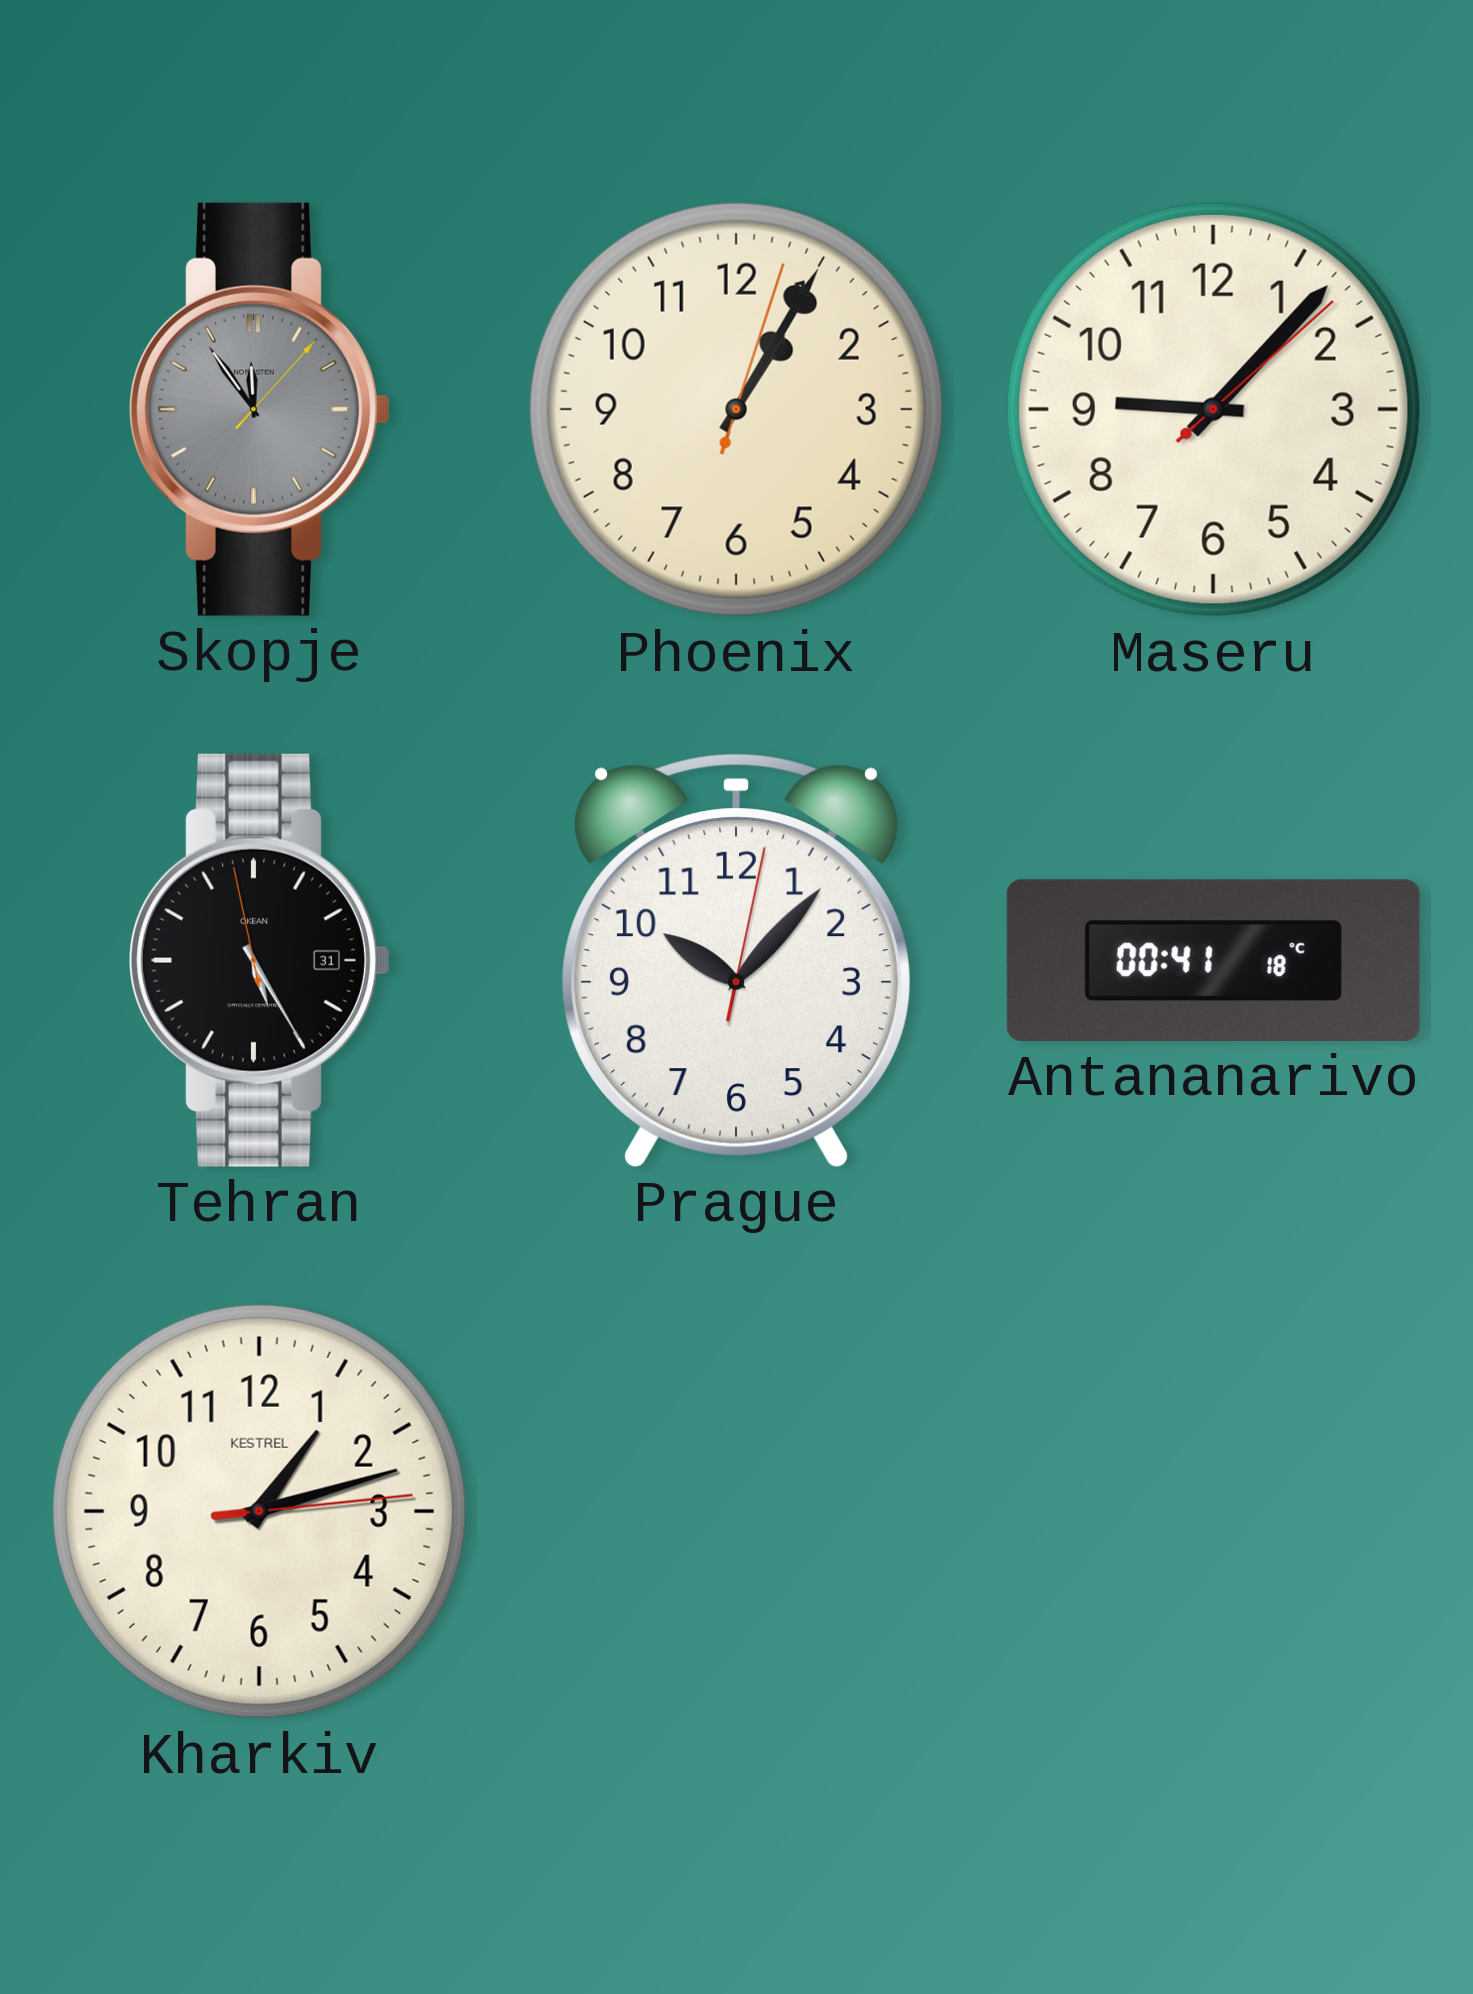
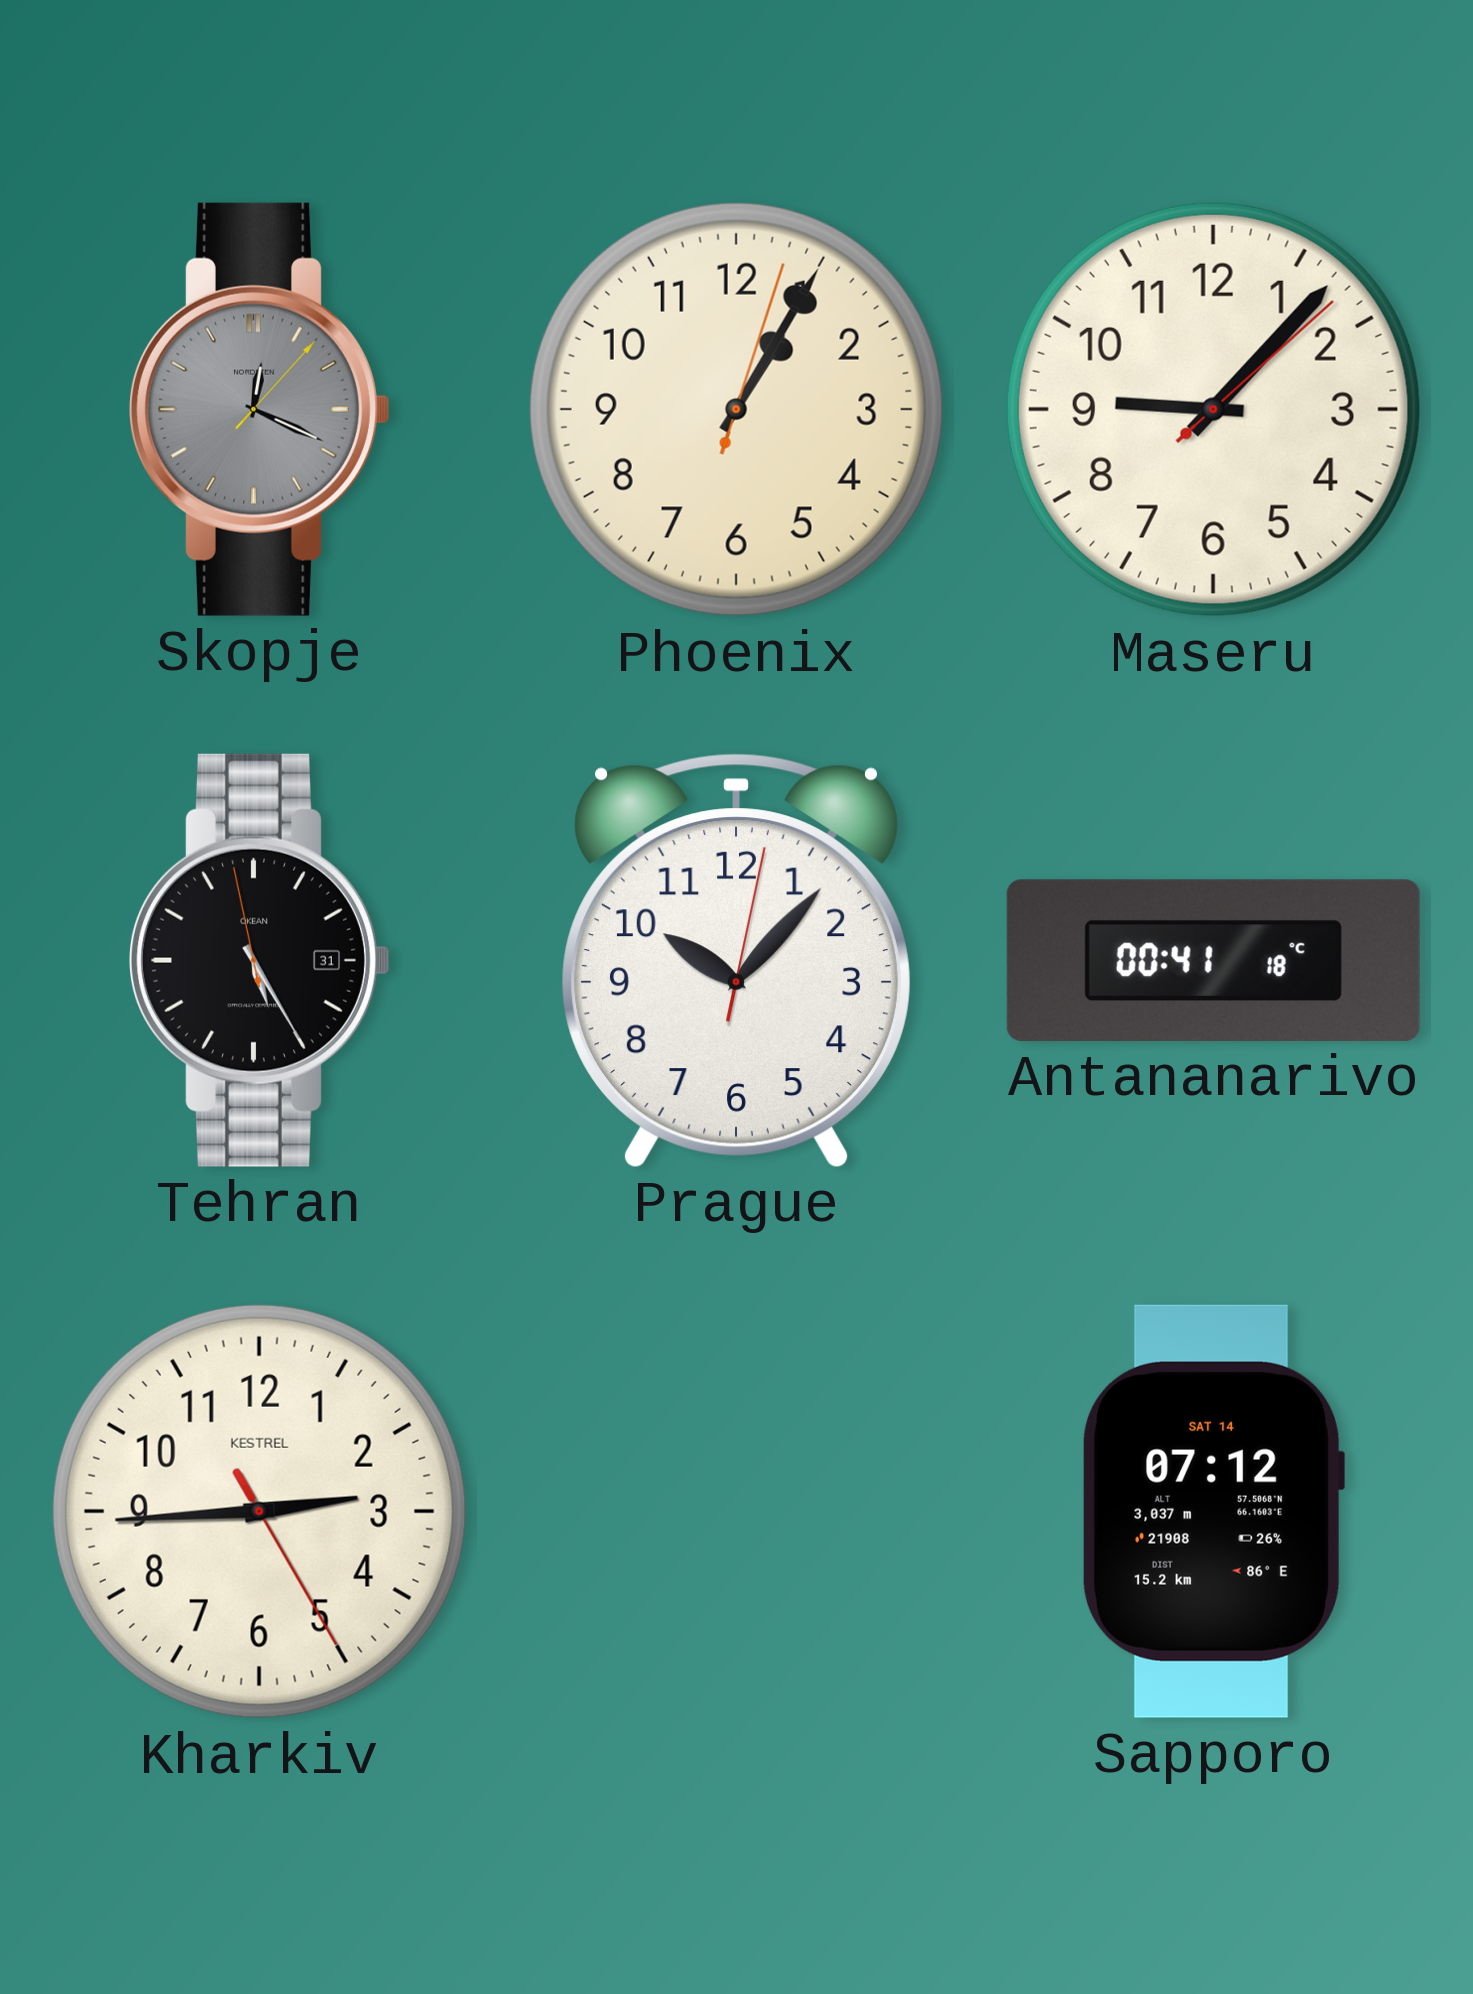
Skopje: 11:54 -> 12:19
Kharkiv: 1:12 -> 2:44
Sapporo: none -> 07:12
